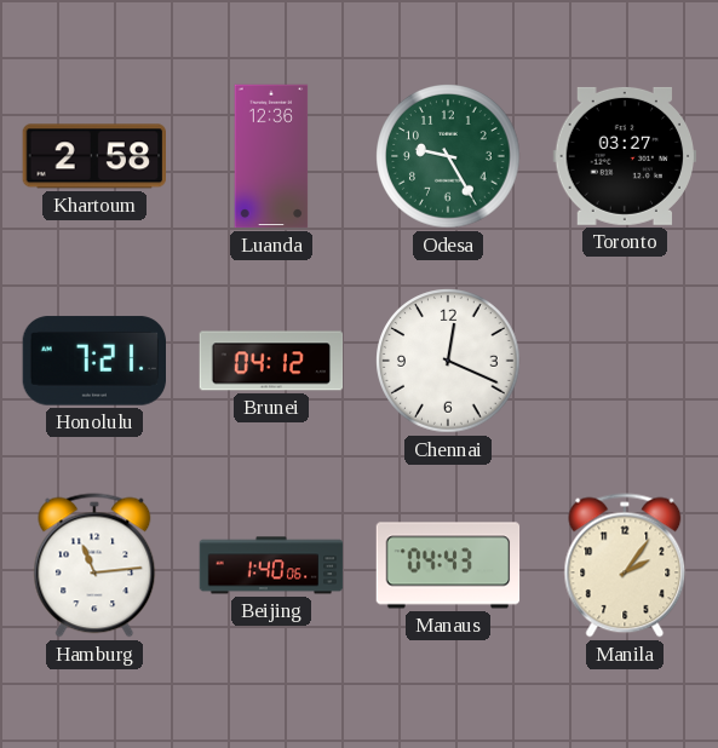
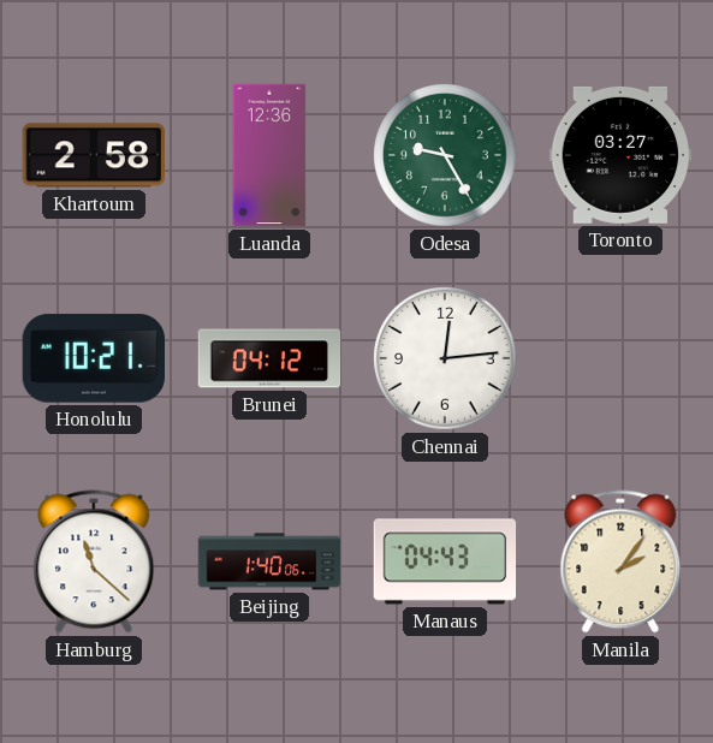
Honolulu: 7:21 -> 10:21
Chennai: 12:19 -> 12:14
Hamburg: 11:14 -> 11:22
